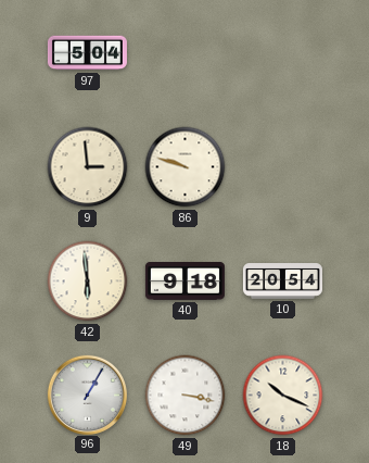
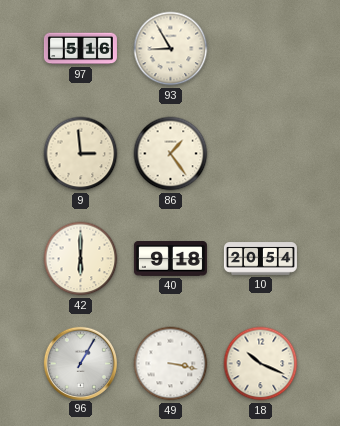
97: 5:04 -> 5:16
93: none -> 8:55
86: 9:48 -> 1:24
42: 5:59 -> 6:00
